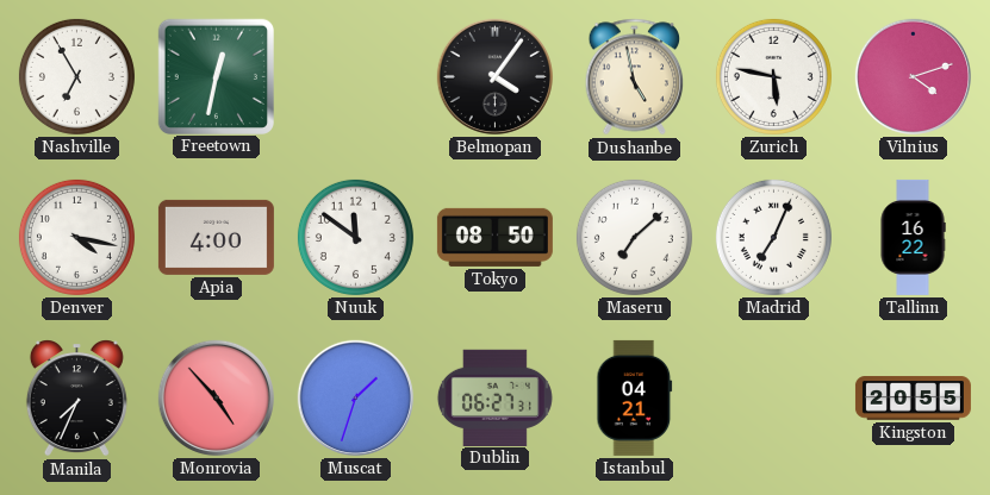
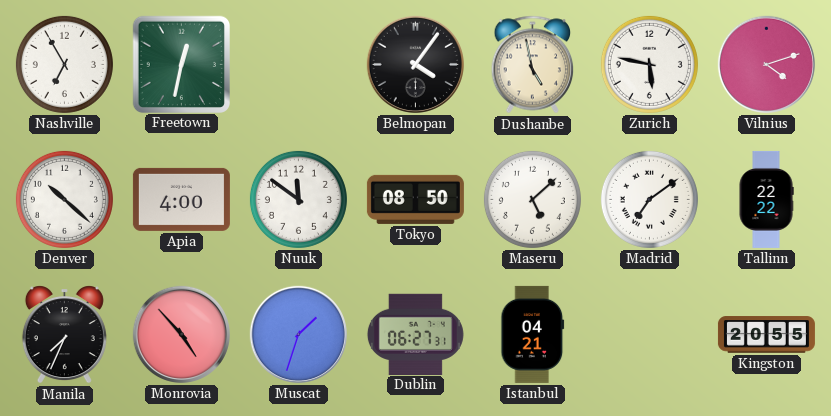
Denver: 4:17 -> 10:22
Maseru: 7:08 -> 5:08
Madrid: 7:04 -> 7:09
Tallinn: 16:22 -> 22:22
